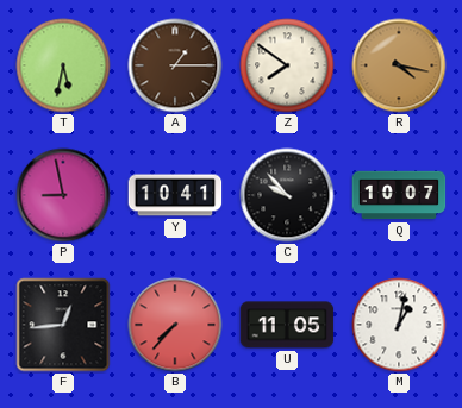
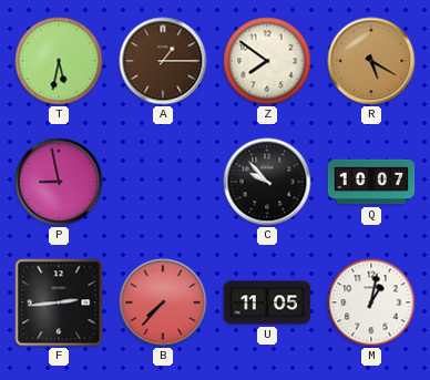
R: 4:17 -> 5:20
Y: 10:41 -> none
F: 12:44 -> 2:44
